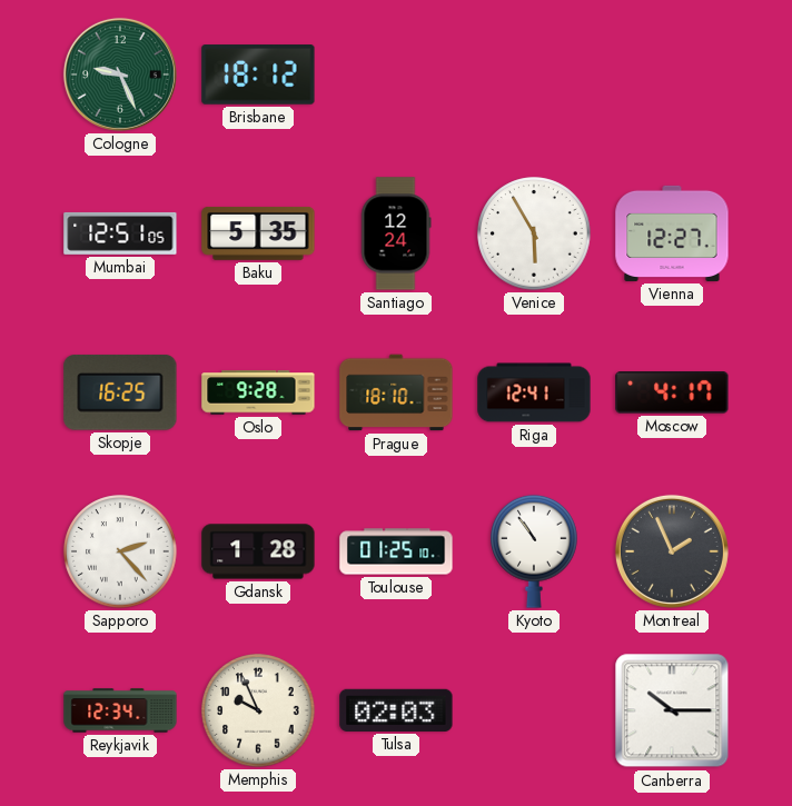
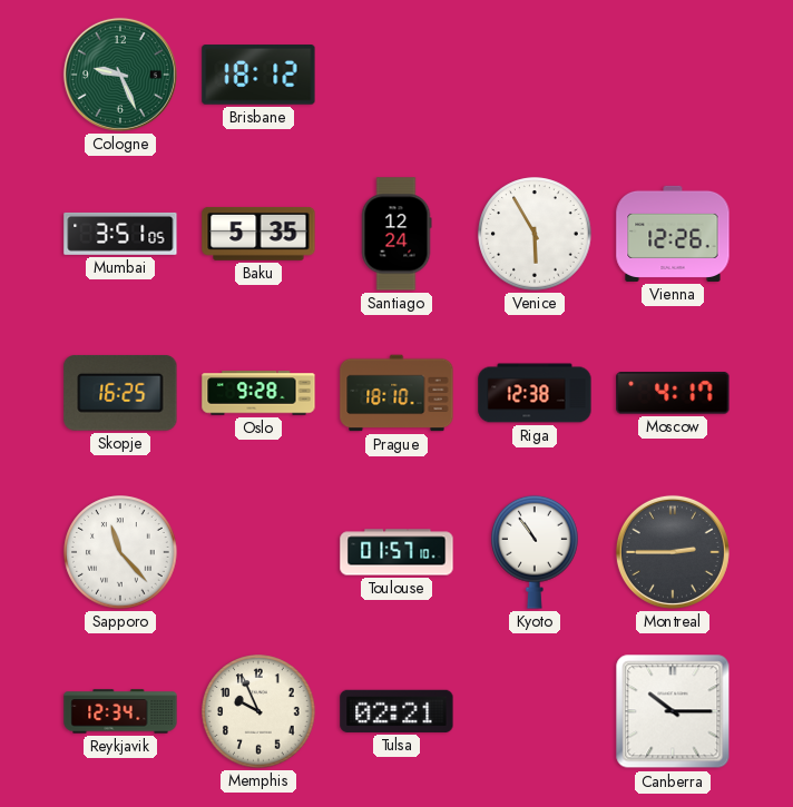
Mumbai: 12:51 -> 3:51
Vienna: 12:27 -> 12:26
Riga: 12:41 -> 12:38
Sapporo: 2:23 -> 11:23
Gdansk: 1:28 -> none
Toulouse: 01:25 -> 01:57
Montreal: 1:56 -> 2:45
Tulsa: 02:03 -> 02:21
